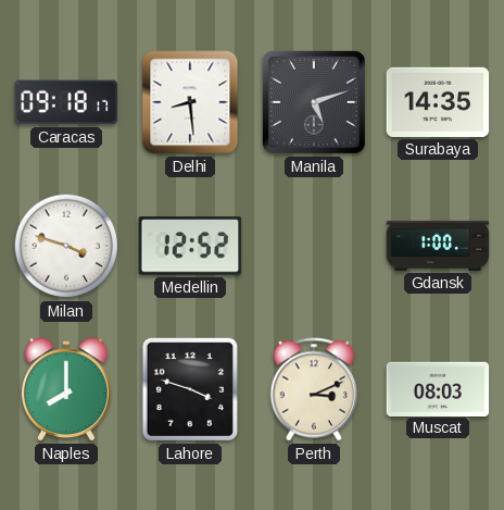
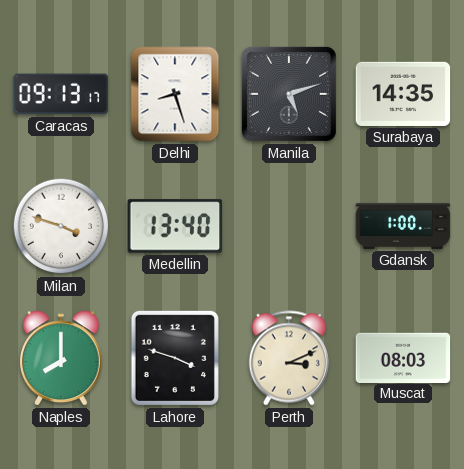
Caracas: 09:18 -> 09:13
Delhi: 8:29 -> 8:27
Medellin: 12:52 -> 13:40
